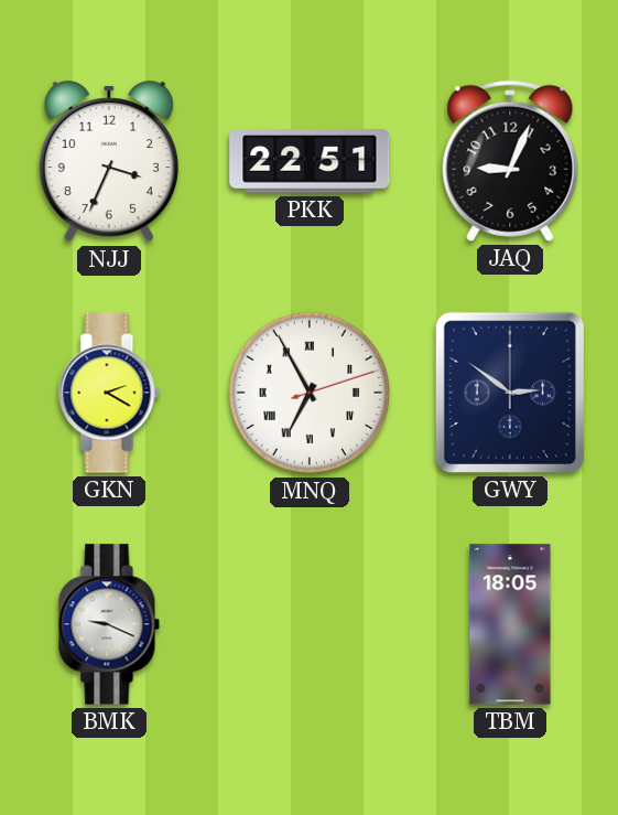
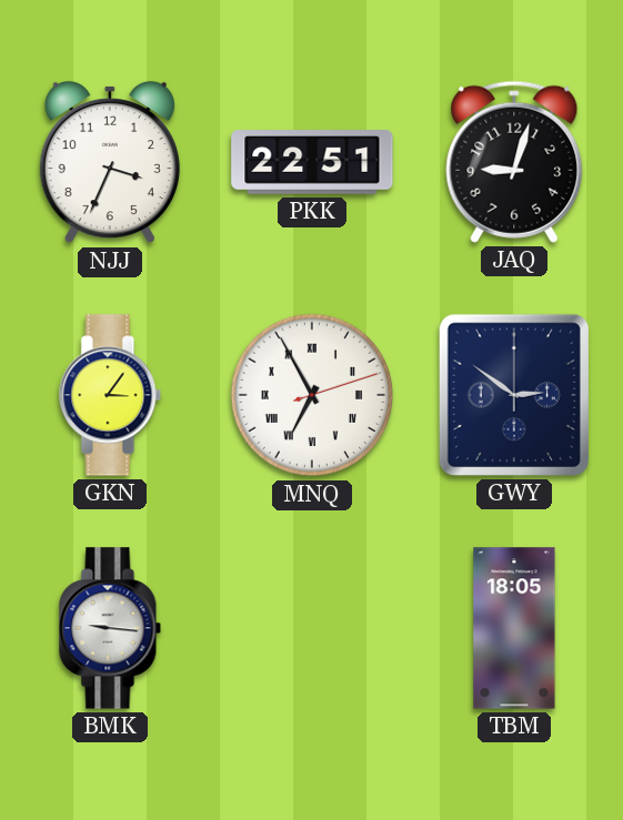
JAQ: 9:04 -> 9:03
GKN: 2:20 -> 3:06
BMK: 9:19 -> 9:16
